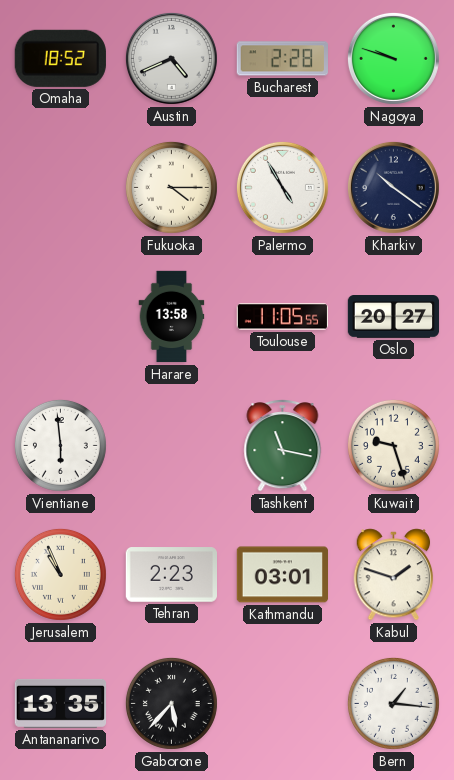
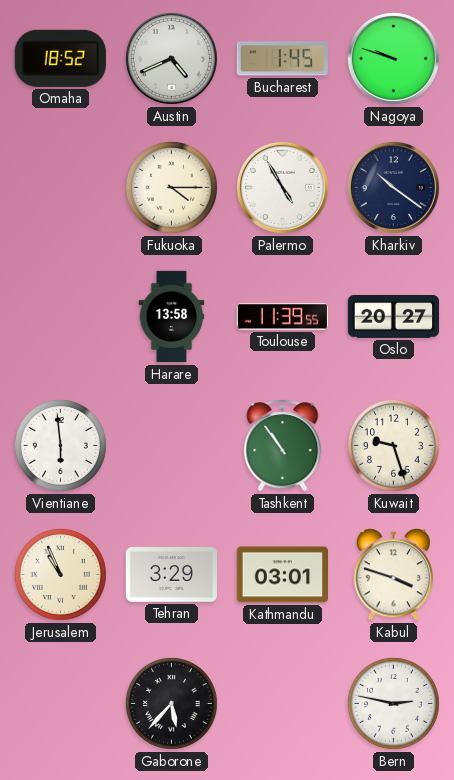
Bucharest: 2:28 -> 1:45
Toulouse: 11:05 -> 11:39
Tashkent: 11:17 -> 10:54
Tehran: 2:23 -> 3:29
Kabul: 1:48 -> 3:48
Antananarivo: 13:35 -> none
Bern: 1:16 -> 2:47
